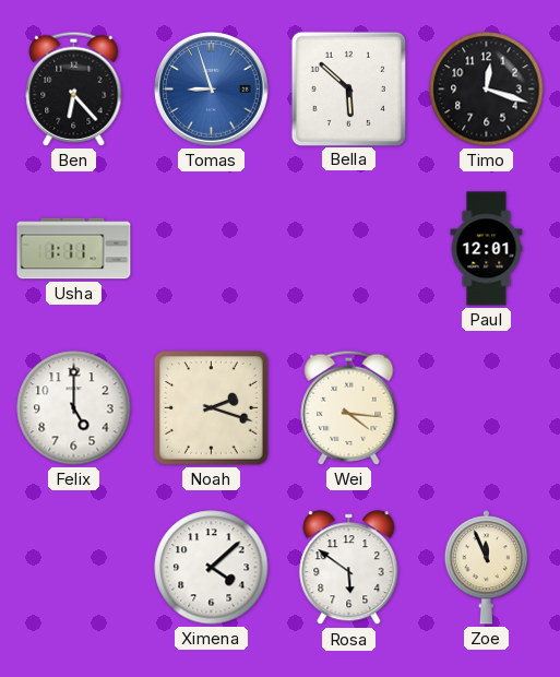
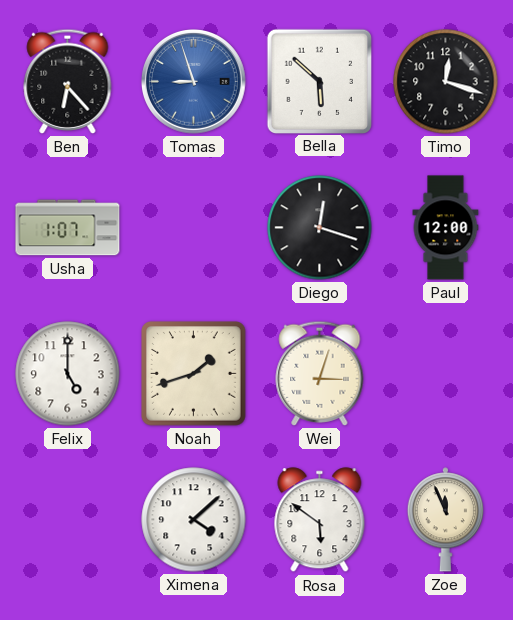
Usha: 1:11 -> 1:07
Diego: none -> 12:18
Paul: 12:01 -> 12:00
Noah: 2:18 -> 1:42
Wei: 4:16 -> 3:03
